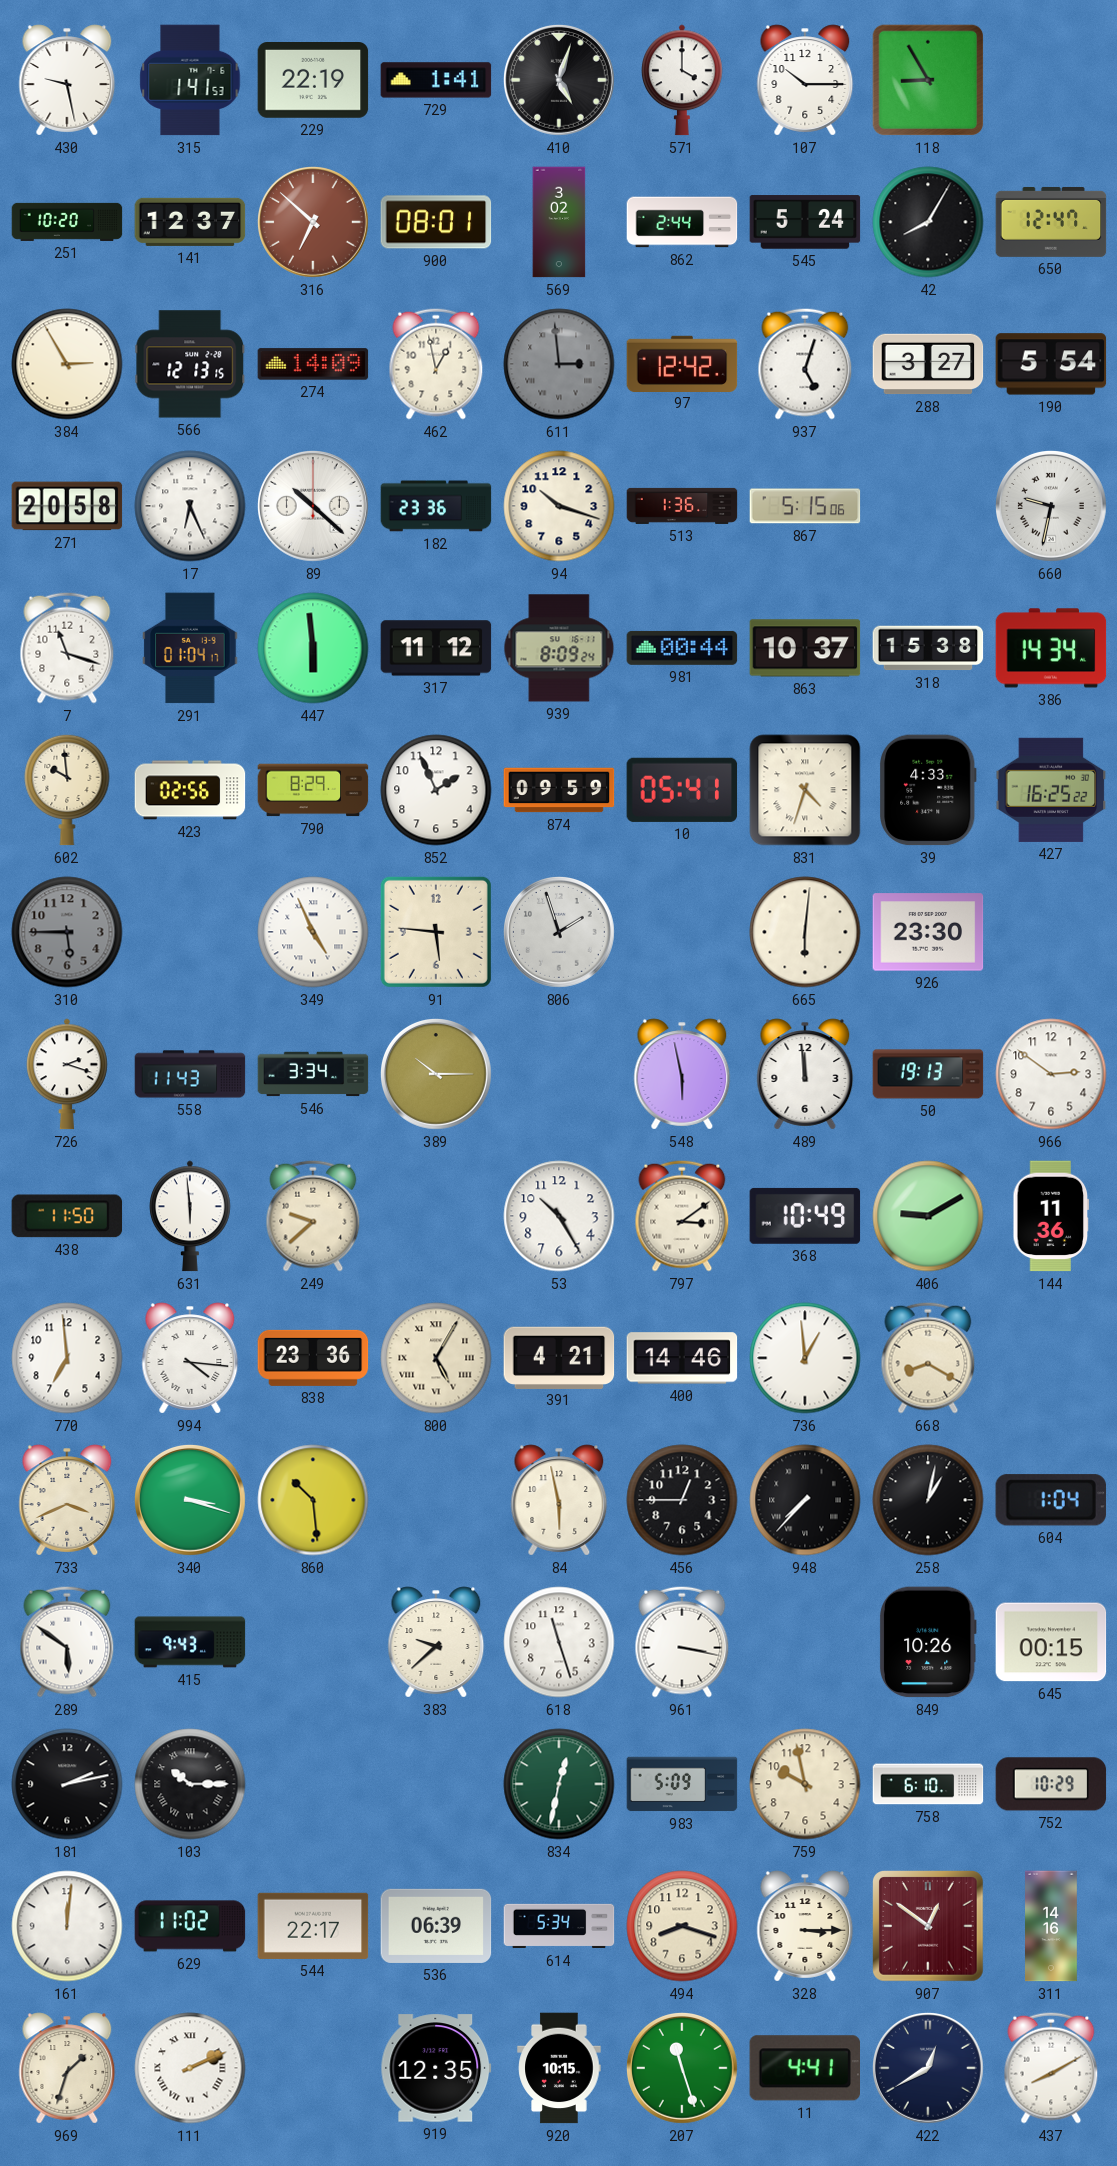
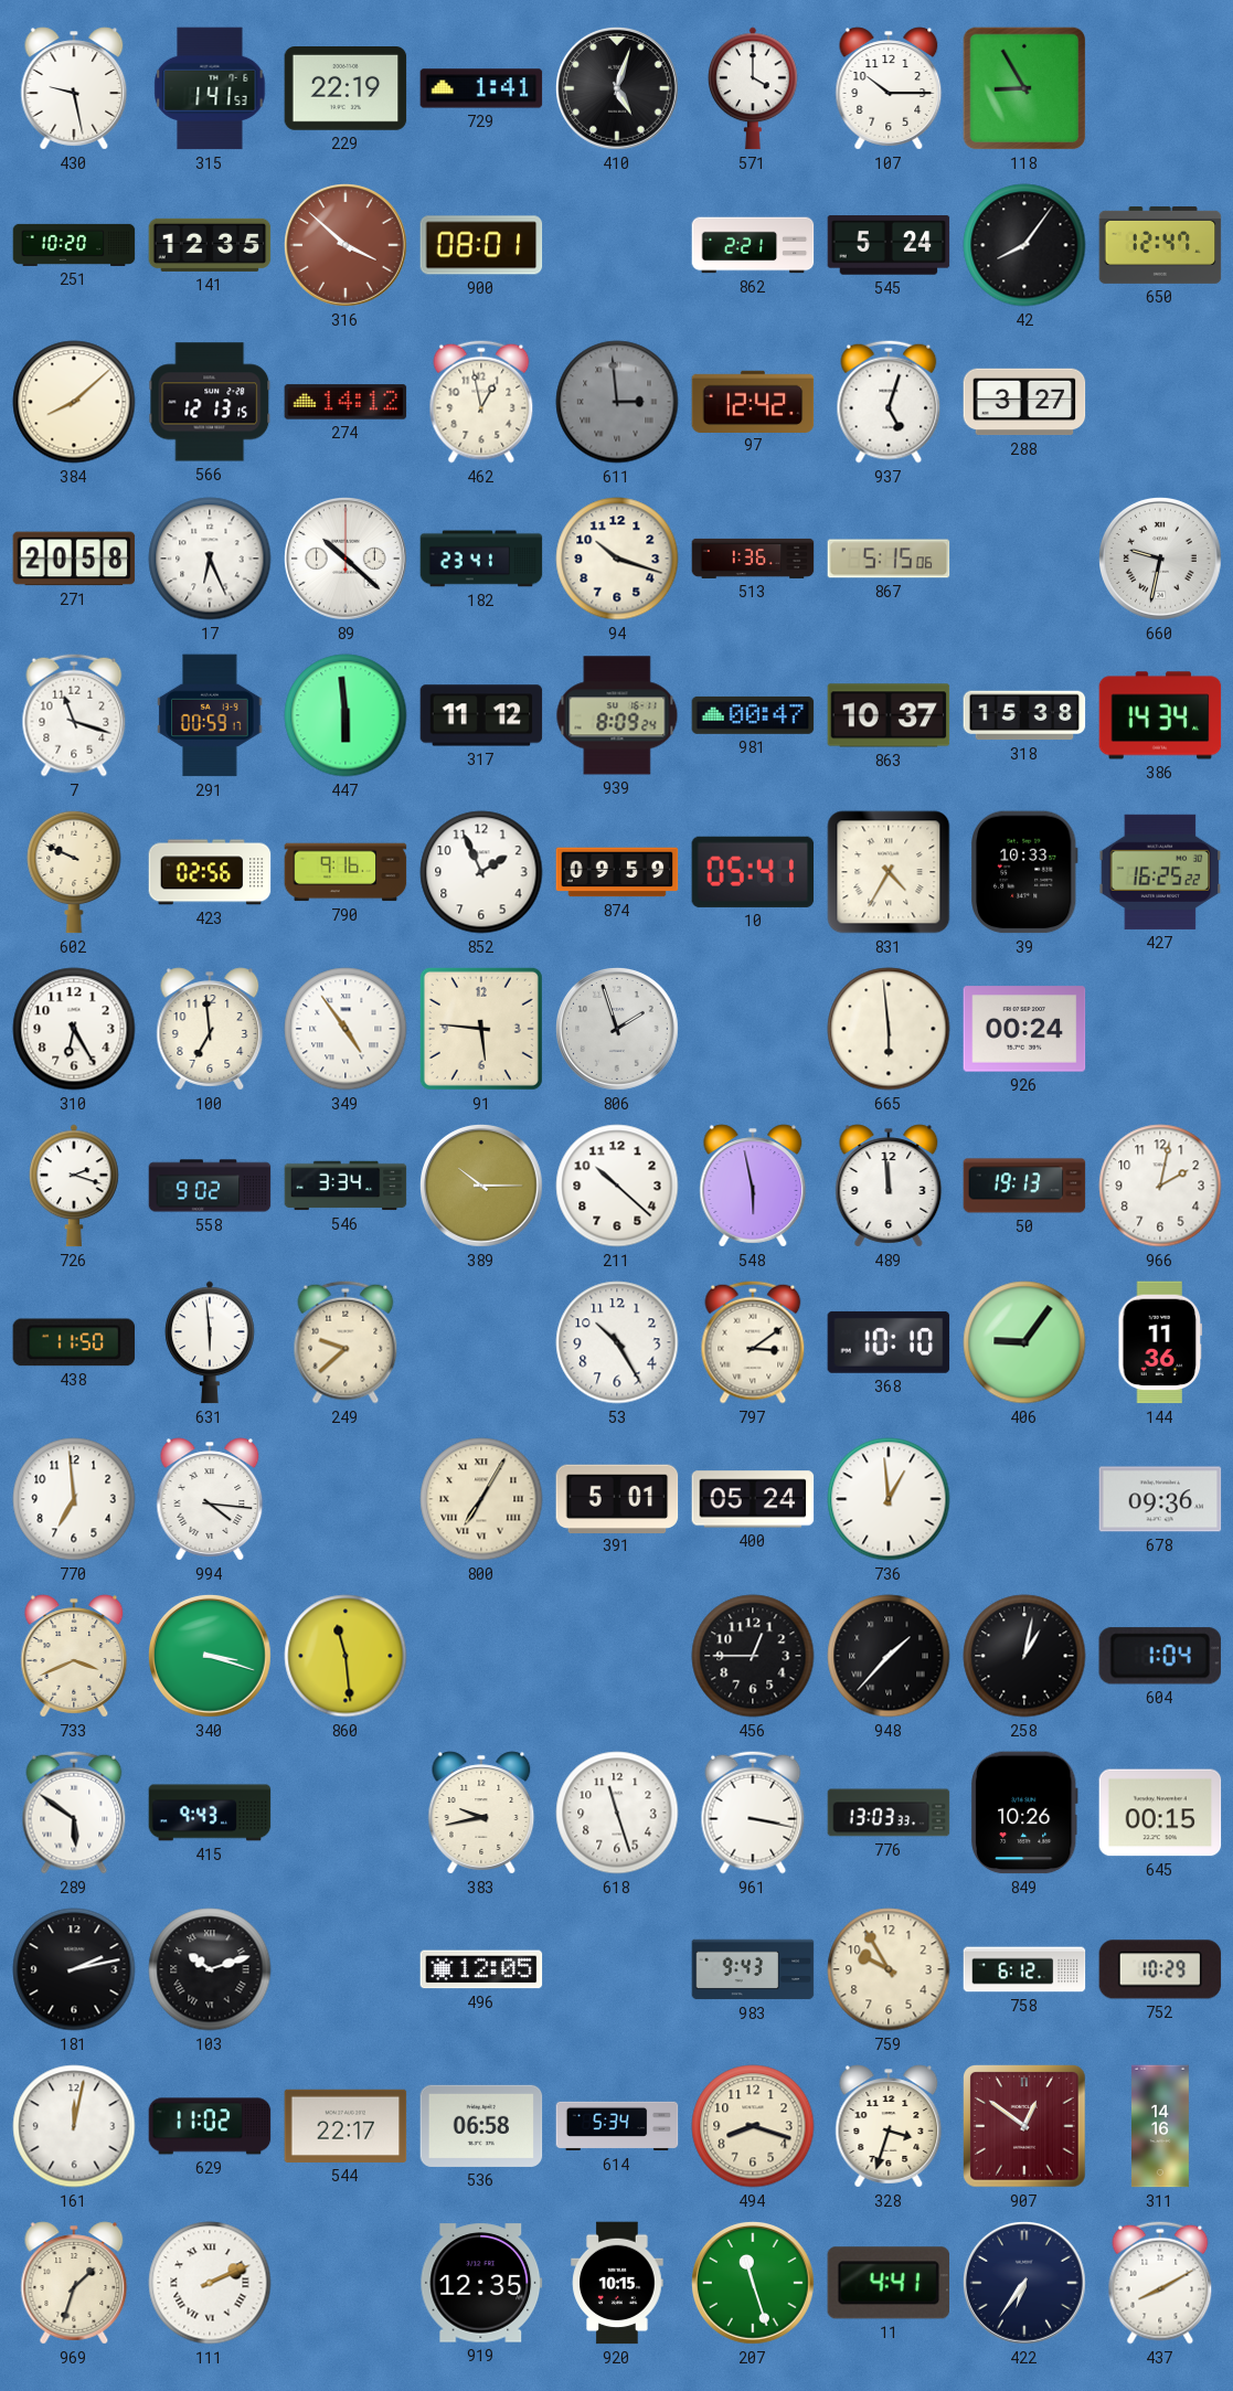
141: 12:37 -> 12:35
316: 6:52 -> 3:52
569: 3:02 -> none
862: 2:44 -> 2:21
42: 8:05 -> 8:06
384: 2:55 -> 8:08
274: 14:09 -> 14:12
190: 5:54 -> none
182: 23:36 -> 23:41
291: 01:04 -> 00:59
981: 00:44 -> 00:47
602: 9:59 -> 9:49
790: 8:29 -> 9:16
831: 4:33 -> 4:35
39: 4:33 -> 10:33
310: 5:45 -> 6:25
310 dial: grey -> white
100: none -> 6:59
349: 4:56 -> 4:54
665: 6:01 -> 5:59
926: 23:30 -> 00:24
558: 11:43 -> 9:02
211: none -> 10:22
966: 2:51 -> 2:02
368: 10:49 -> 10:10
406: 9:10 -> 9:06
838: 23:36 -> none
800: 5:05 -> 7:05
391: 4:21 -> 5:01
400: 14:46 -> 05:24
668: 8:20 -> none
678: none -> 09:36
860: 10:29 -> 11:29
84: 5:58 -> none
948: 7:37 -> 1:37
383: 9:38 -> 9:43
776: none -> 13:03
103: 10:15 -> 10:12
496: none -> 12:05
834: 12:32 -> none
983: 5:09 -> 9:43
759: 9:58 -> 9:55
758: 6:10 -> 6:12
161: 12:01 -> 12:02
536: 06:39 -> 06:58
328: 3:15 -> 3:33
422: 12:40 -> 6:36
